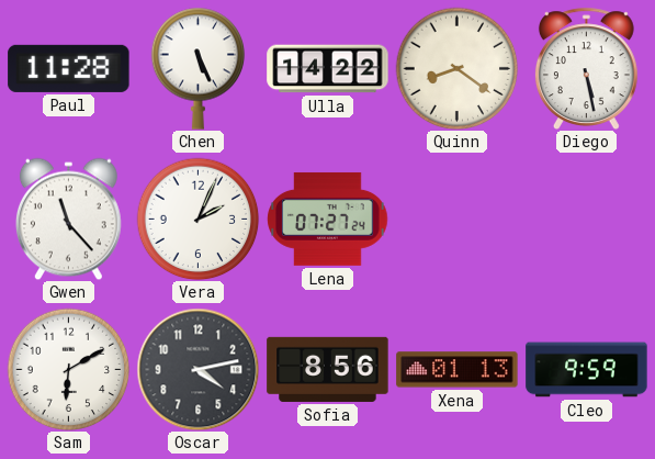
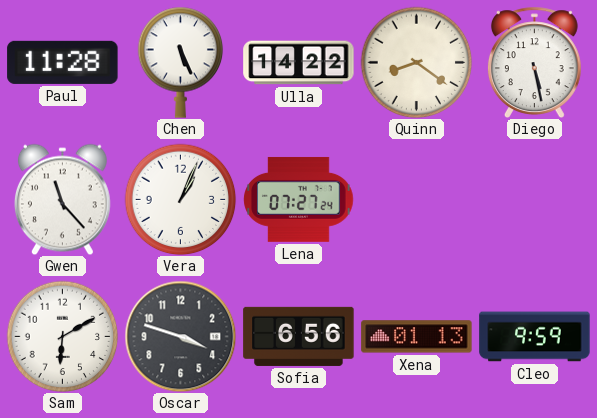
Vera: 2:04 -> 1:04
Oscar: 4:13 -> 3:48
Sofia: 8:56 -> 6:56
